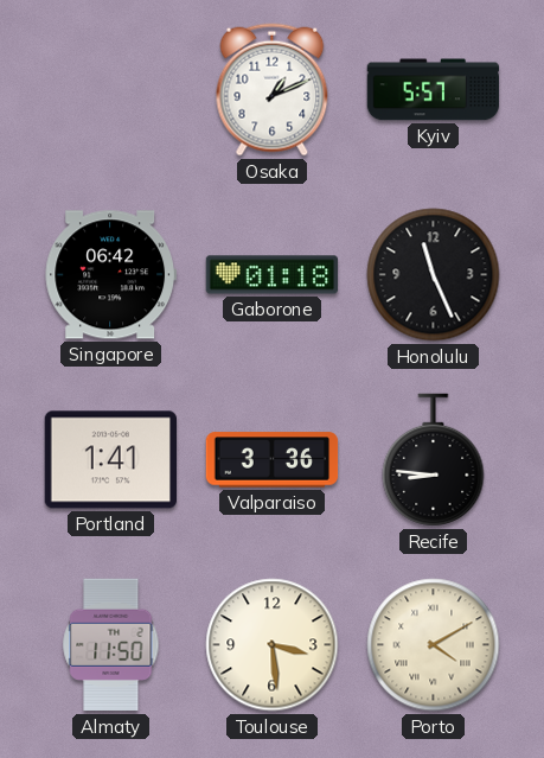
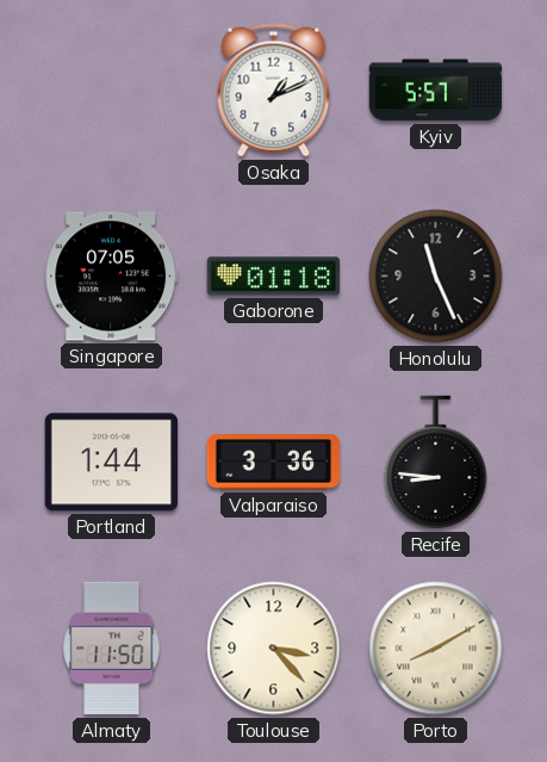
Singapore: 06:42 -> 07:05
Portland: 1:41 -> 1:44
Toulouse: 3:29 -> 3:23
Porto: 4:10 -> 8:10
